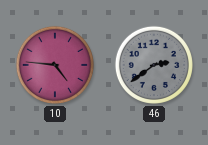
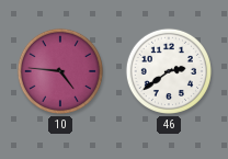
46 dial: grey -> white
